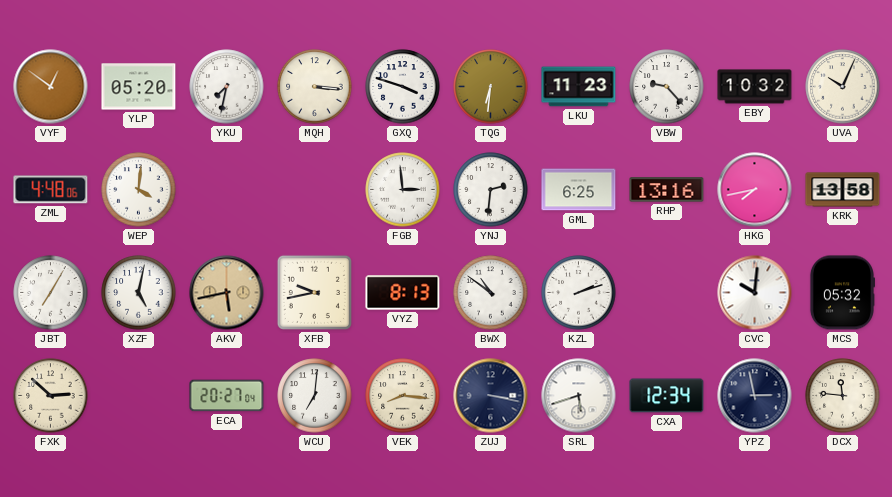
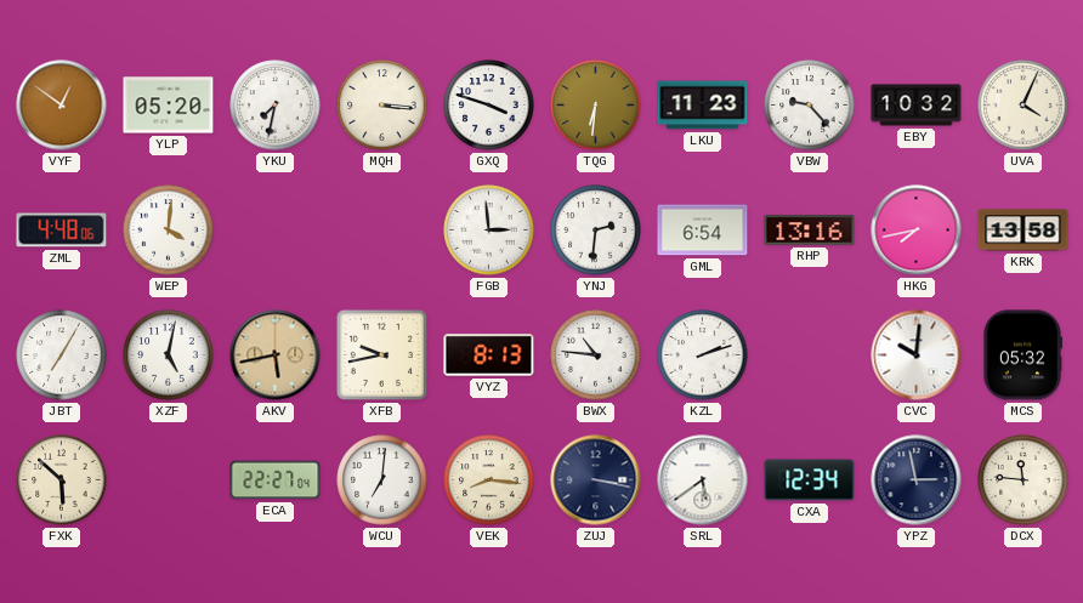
UVA: 10:04 -> 4:04
GML: 6:25 -> 6:54
BWX: 10:51 -> 10:46
FXK: 2:52 -> 5:52
ECA: 20:27 -> 22:27
SRL: 5:42 -> 5:39
